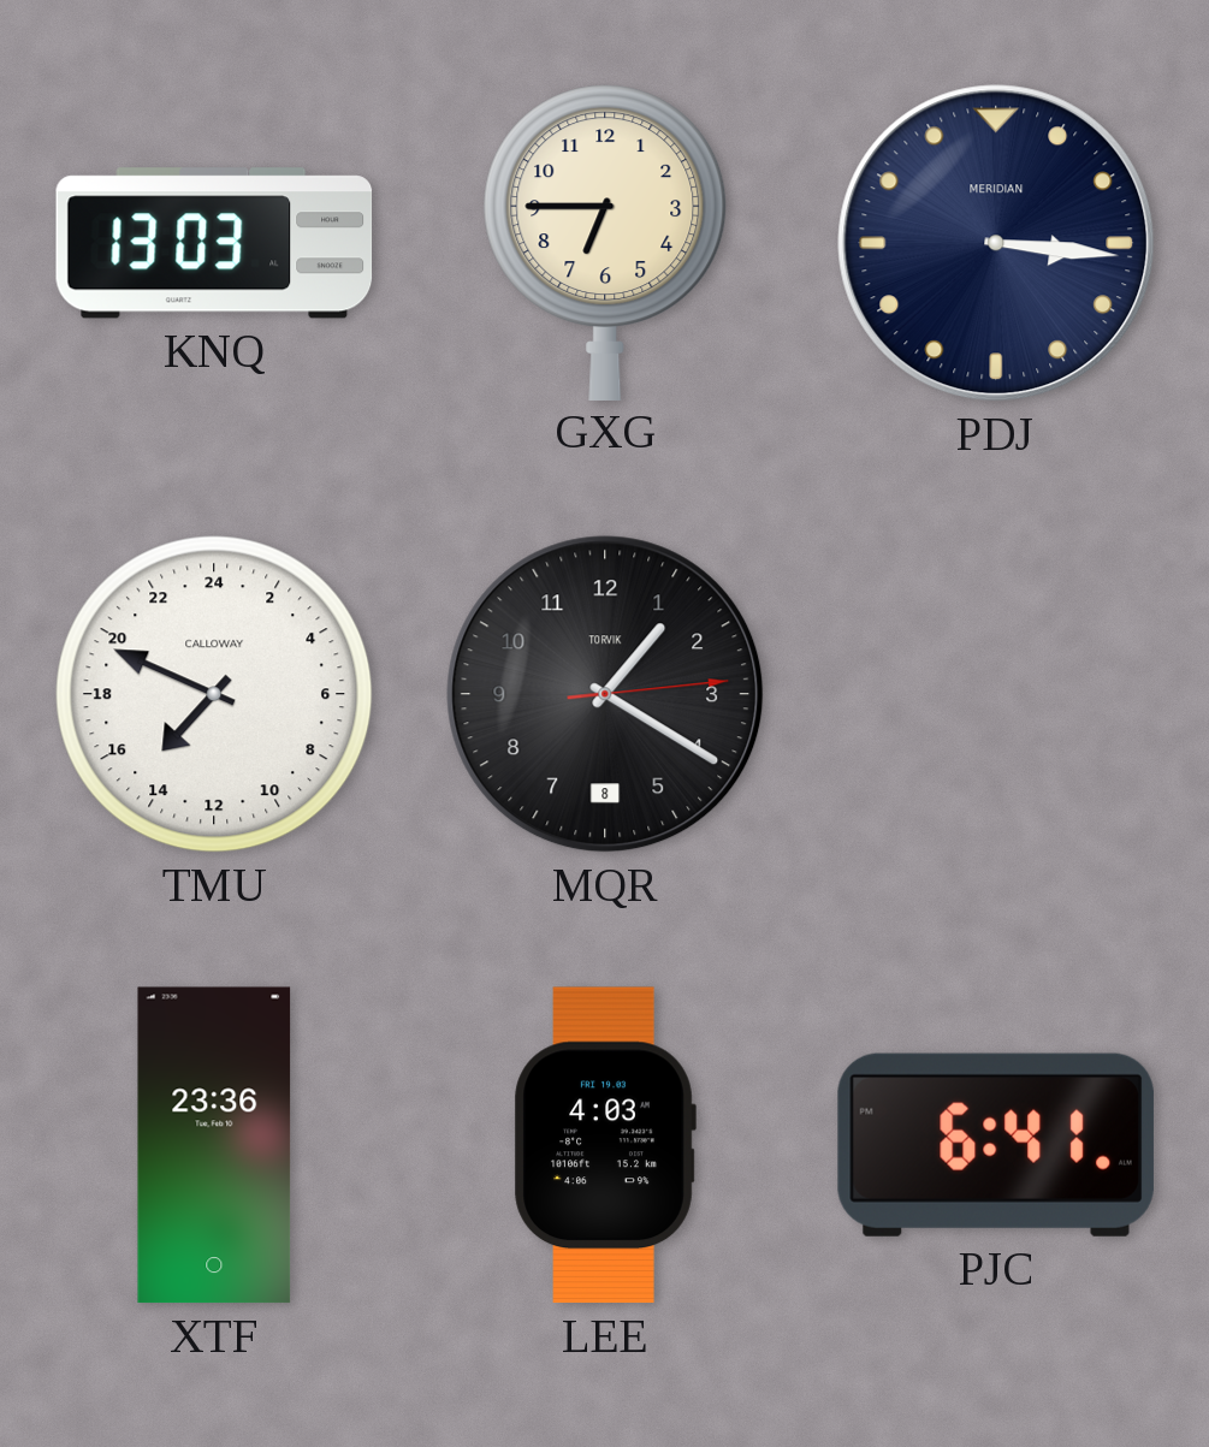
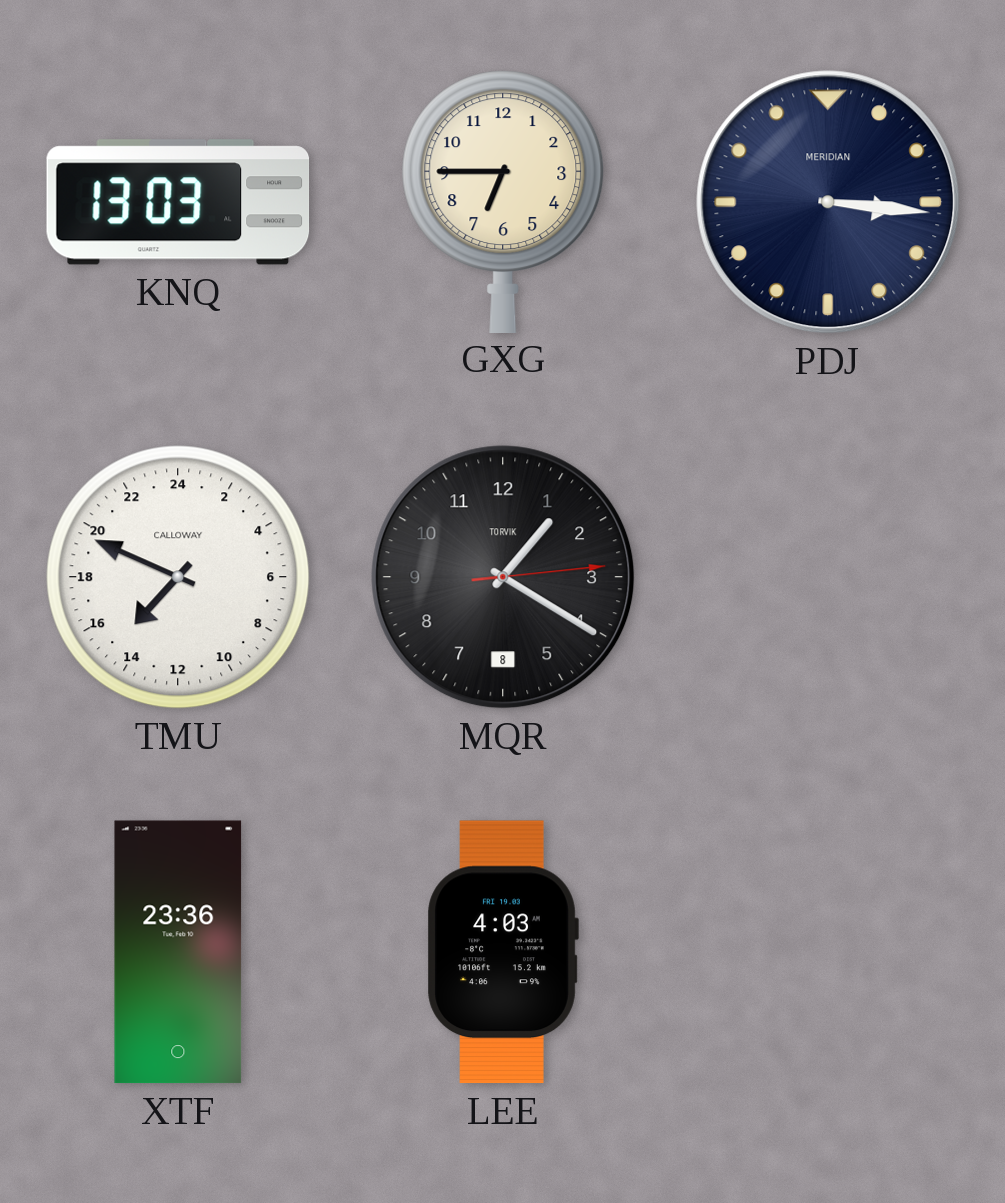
PJC: 6:41 -> none
